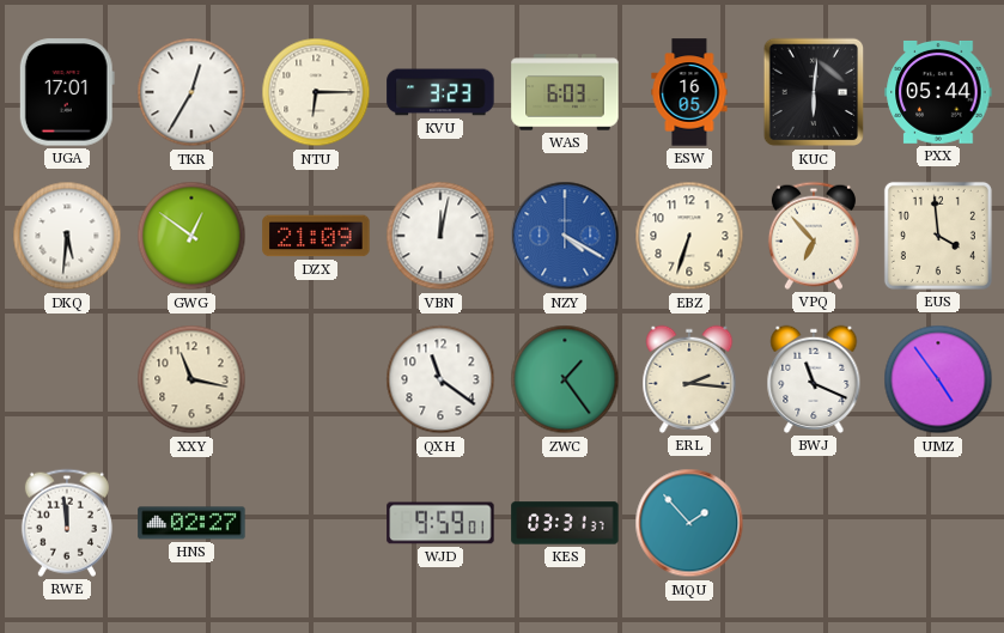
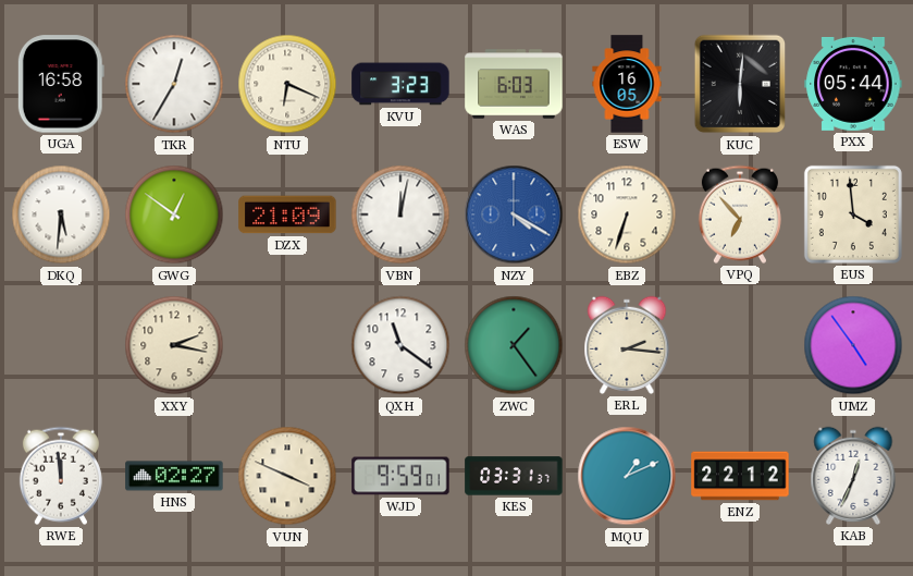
UGA: 17:01 -> 16:58
NTU: 6:15 -> 6:19
XXY: 11:17 -> 2:17
BWJ: 11:19 -> none
VUN: none -> 3:49
MQU: 1:53 -> 1:11
ENZ: none -> 22:12
KAB: none -> 12:34
